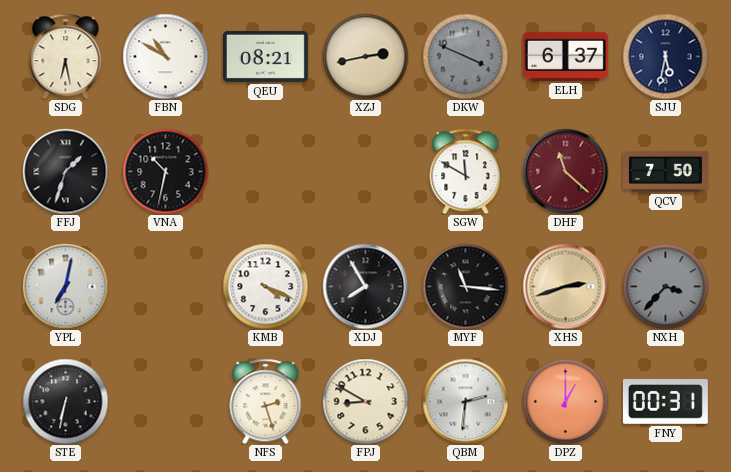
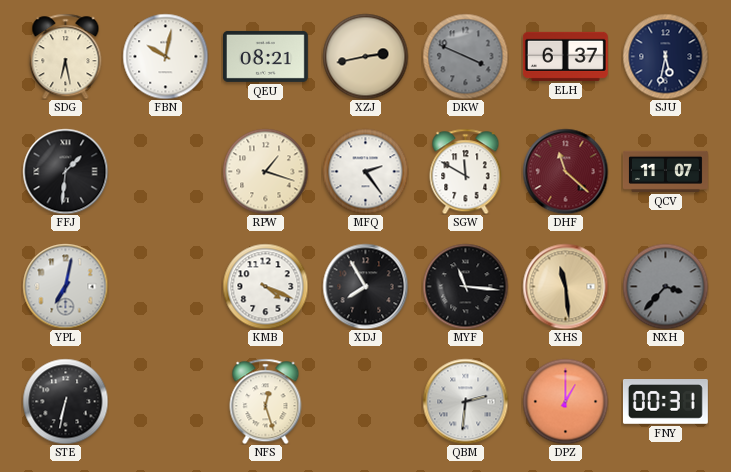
FBN: 10:50 -> 10:02
FFJ: 1:33 -> 1:31
VNA: 10:32 -> none
RPW: none -> 1:18
MFQ: none -> 2:24
QCV: 7:50 -> 11:07
XHS: 2:42 -> 11:29
NFS: 2:27 -> 12:27
FPJ: 8:50 -> none
